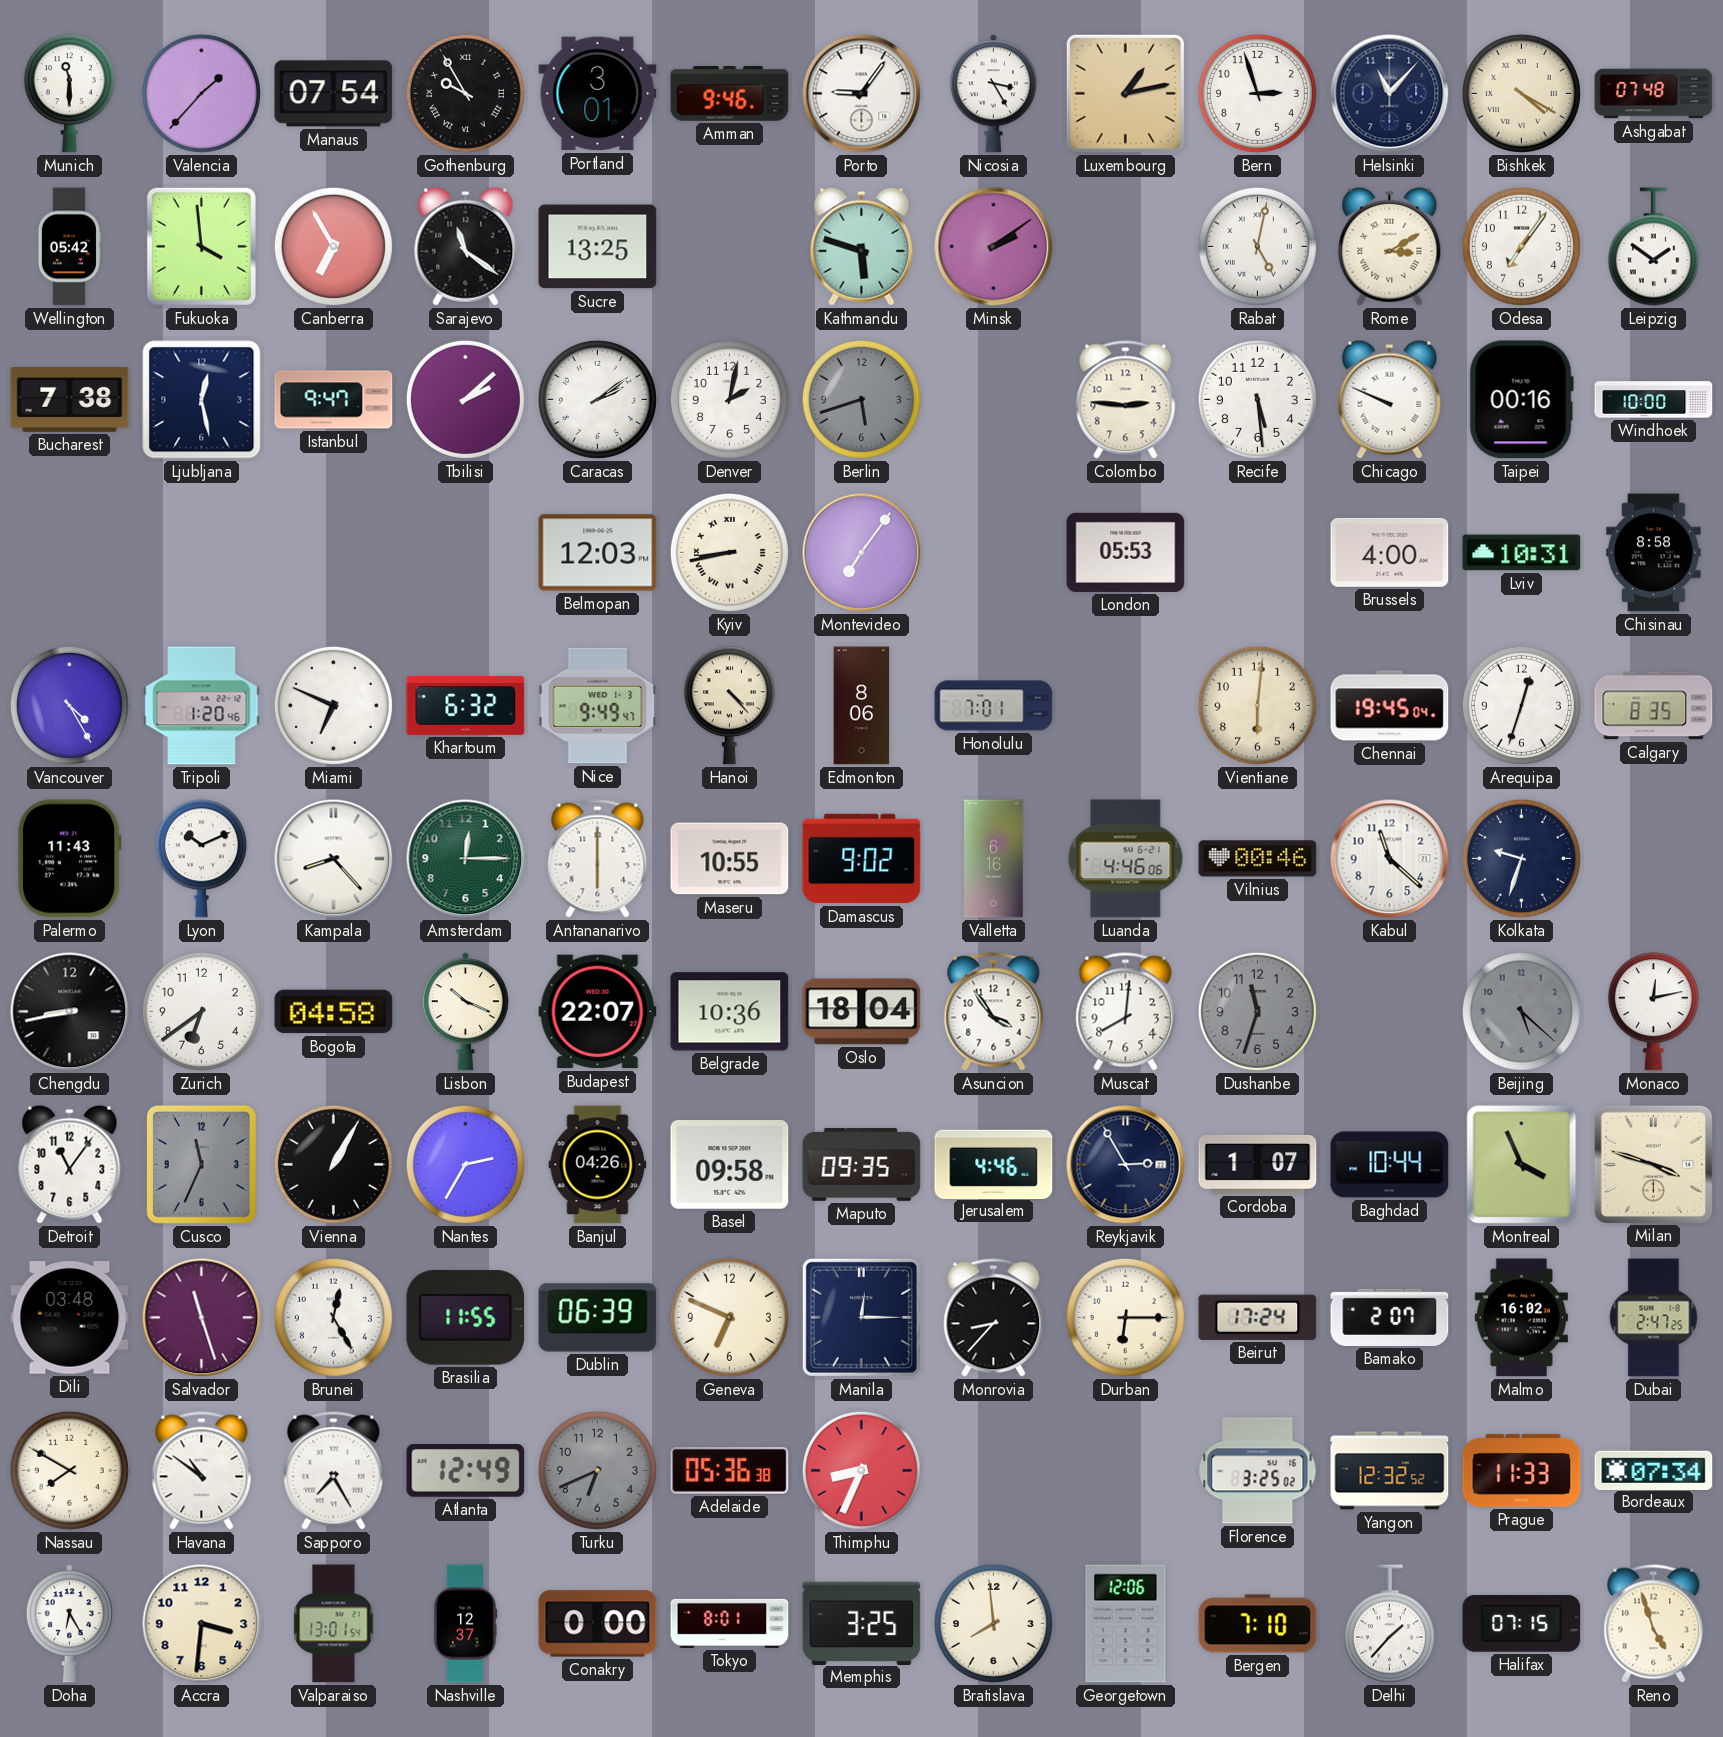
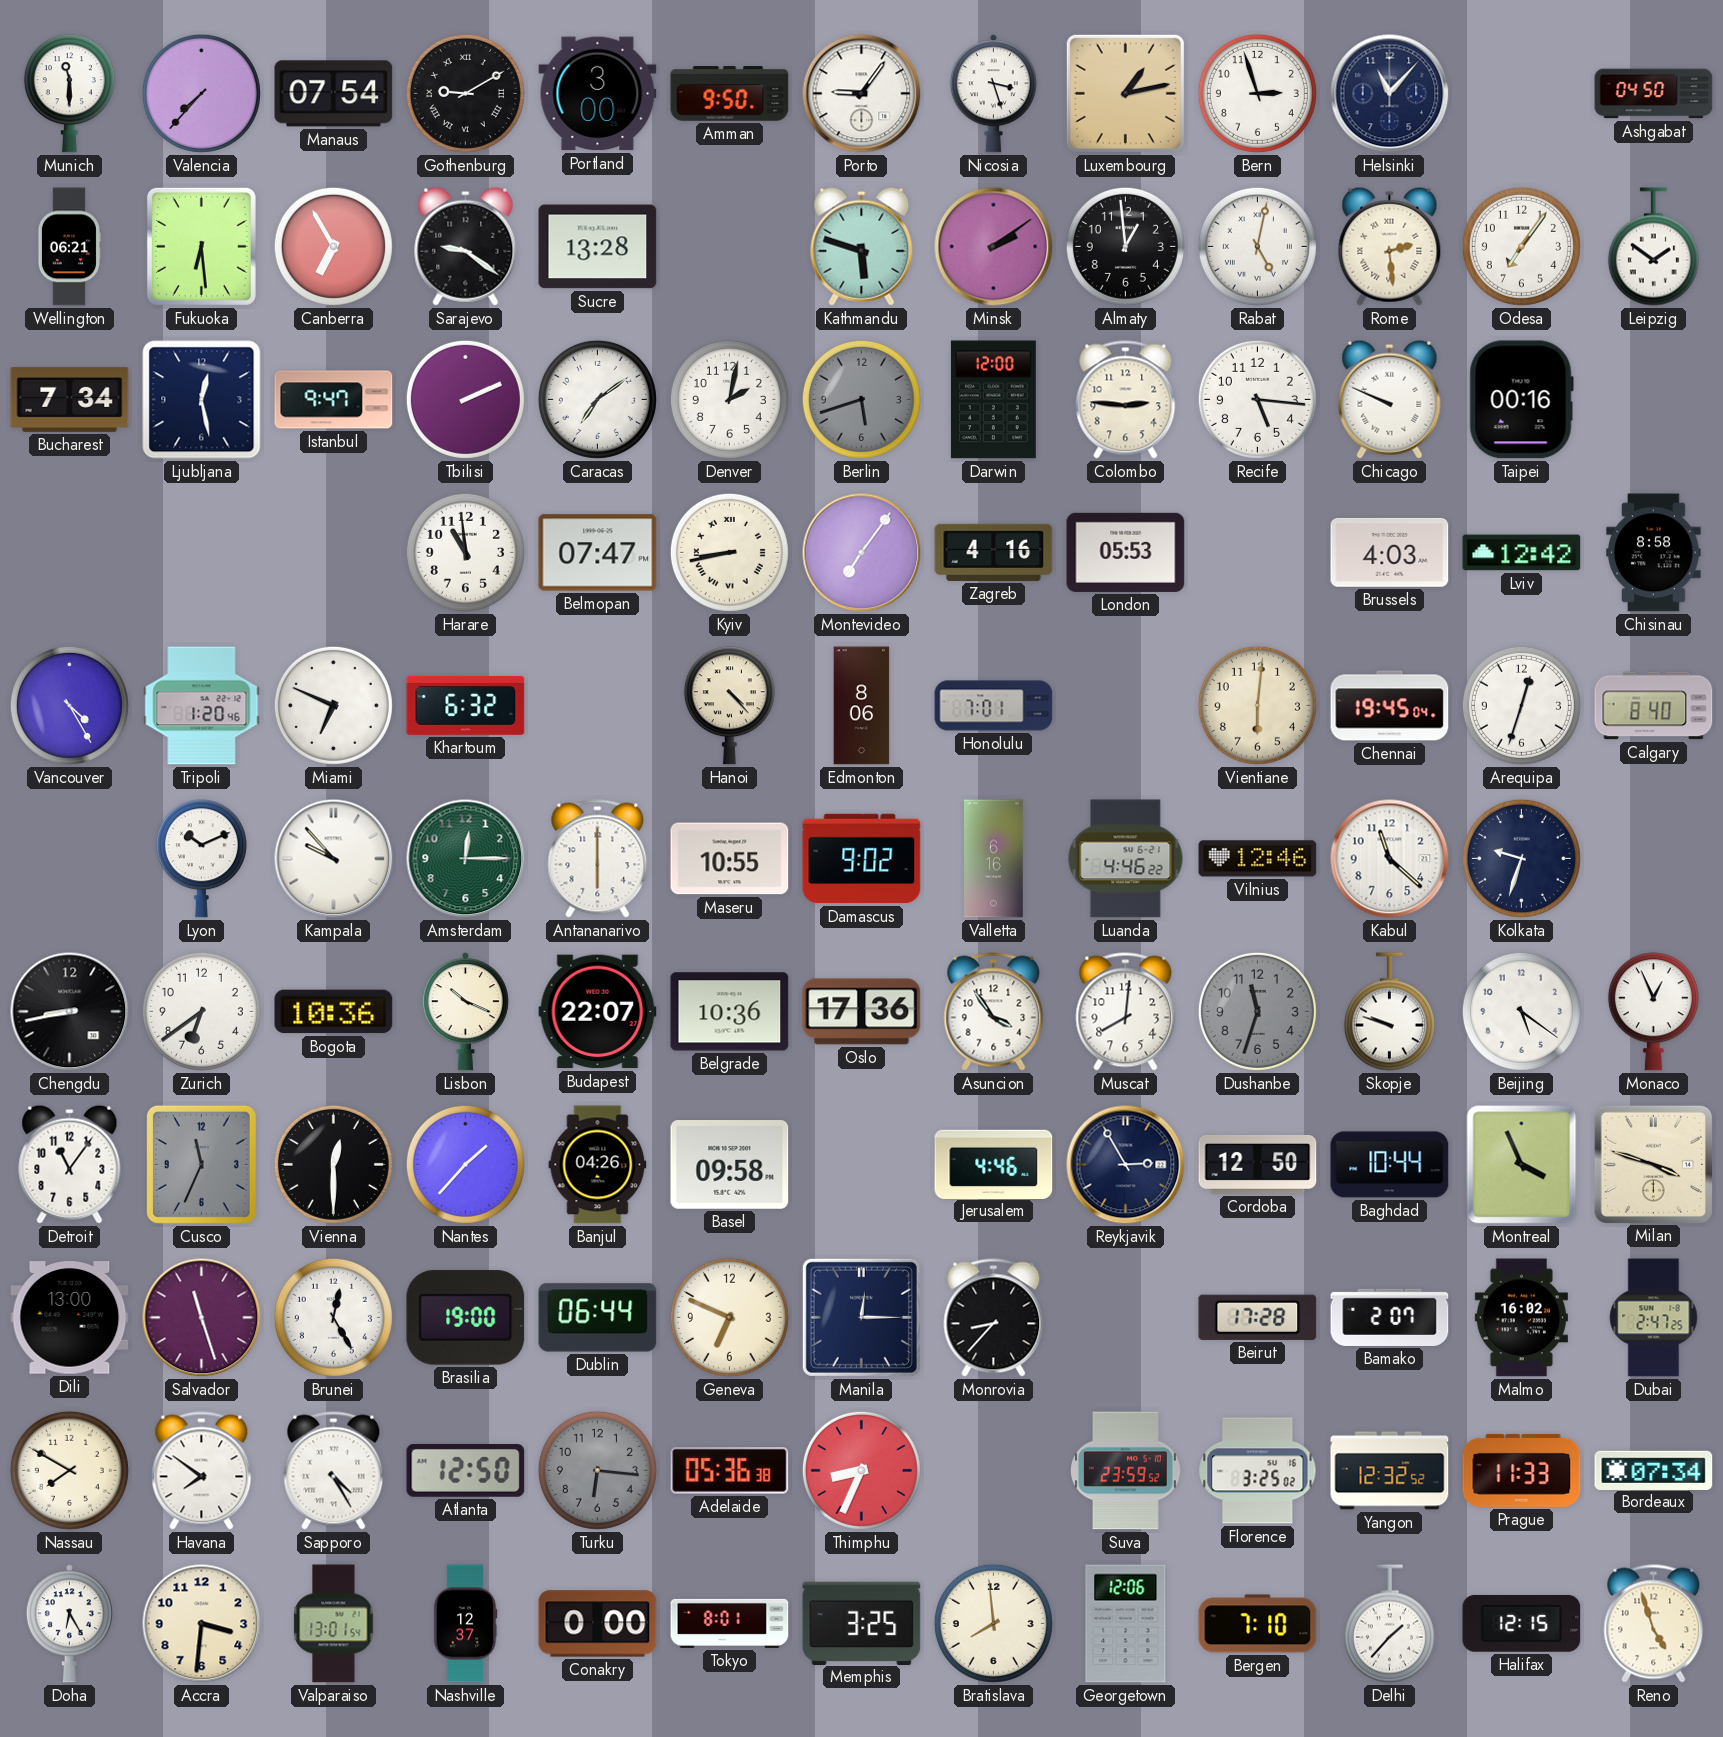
Valencia: 1:37 -> 7:37
Gothenburg: 9:55 -> 9:10
Portland: 3:01 -> 3:00
Amman: 9:46 -> 9:50
Nicosia: 3:25 -> 3:27
Bishkek: 4:20 -> none
Ashgabat: 07:48 -> 04:50
Wellington: 05:42 -> 06:21
Fukuoka: 3:59 -> 6:29
Sarajevo: 11:21 -> 9:21
Sucre: 13:25 -> 13:28
Almaty: none -> 12:59
Rome: 3:10 -> 2:29
Bucharest: 7:38 -> 7:34
Tbilisi: 2:08 -> 2:11
Caracas: 2:09 -> 7:09
Darwin: none -> 12:00
Recife: 5:29 -> 5:16
Windhoek: 10:00 -> none
Harare: none -> 10:59
Belmopan: 12:03 -> 07:47
Zagreb: none -> 4:16
Brussels: 4:00 -> 4:03
Lviv: 10:31 -> 12:42
Nice: 9:49 -> none
Calgary: 8:35 -> 8:40
Palermo: 11:43 -> none
Kampala: 8:23 -> 9:53
Luanda: 4:46:06 -> 4:46:22
Vilnius: 00:46 -> 12:46
Bogota: 04:58 -> 10:36
Oslo: 18:04 -> 17:36
Skopje: none -> 9:48
Beijing: 5:22 -> 5:21
Beijing dial: grey -> white
Monaco: 12:13 -> 12:56
Vienna: 1:05 -> 12:30
Nantes: 2:35 -> 1:37
Maputo: 09:35 -> none
Cordoba: 1:07 -> 12:50
Dili: 03:48 -> 13:00
Brasilia: 11:55 -> 19:00
Dublin: 06:39 -> 06:44
Durban: 6:15 -> none
Beirut: 17:24 -> 17:28
Havana: 10:51 -> 7:51
Sapporo: 7:25 -> 4:25
Atlanta: 12:49 -> 12:50
Turku: 6:41 -> 6:16
Suva: none -> 23:59
Halifax: 07:15 -> 12:15
